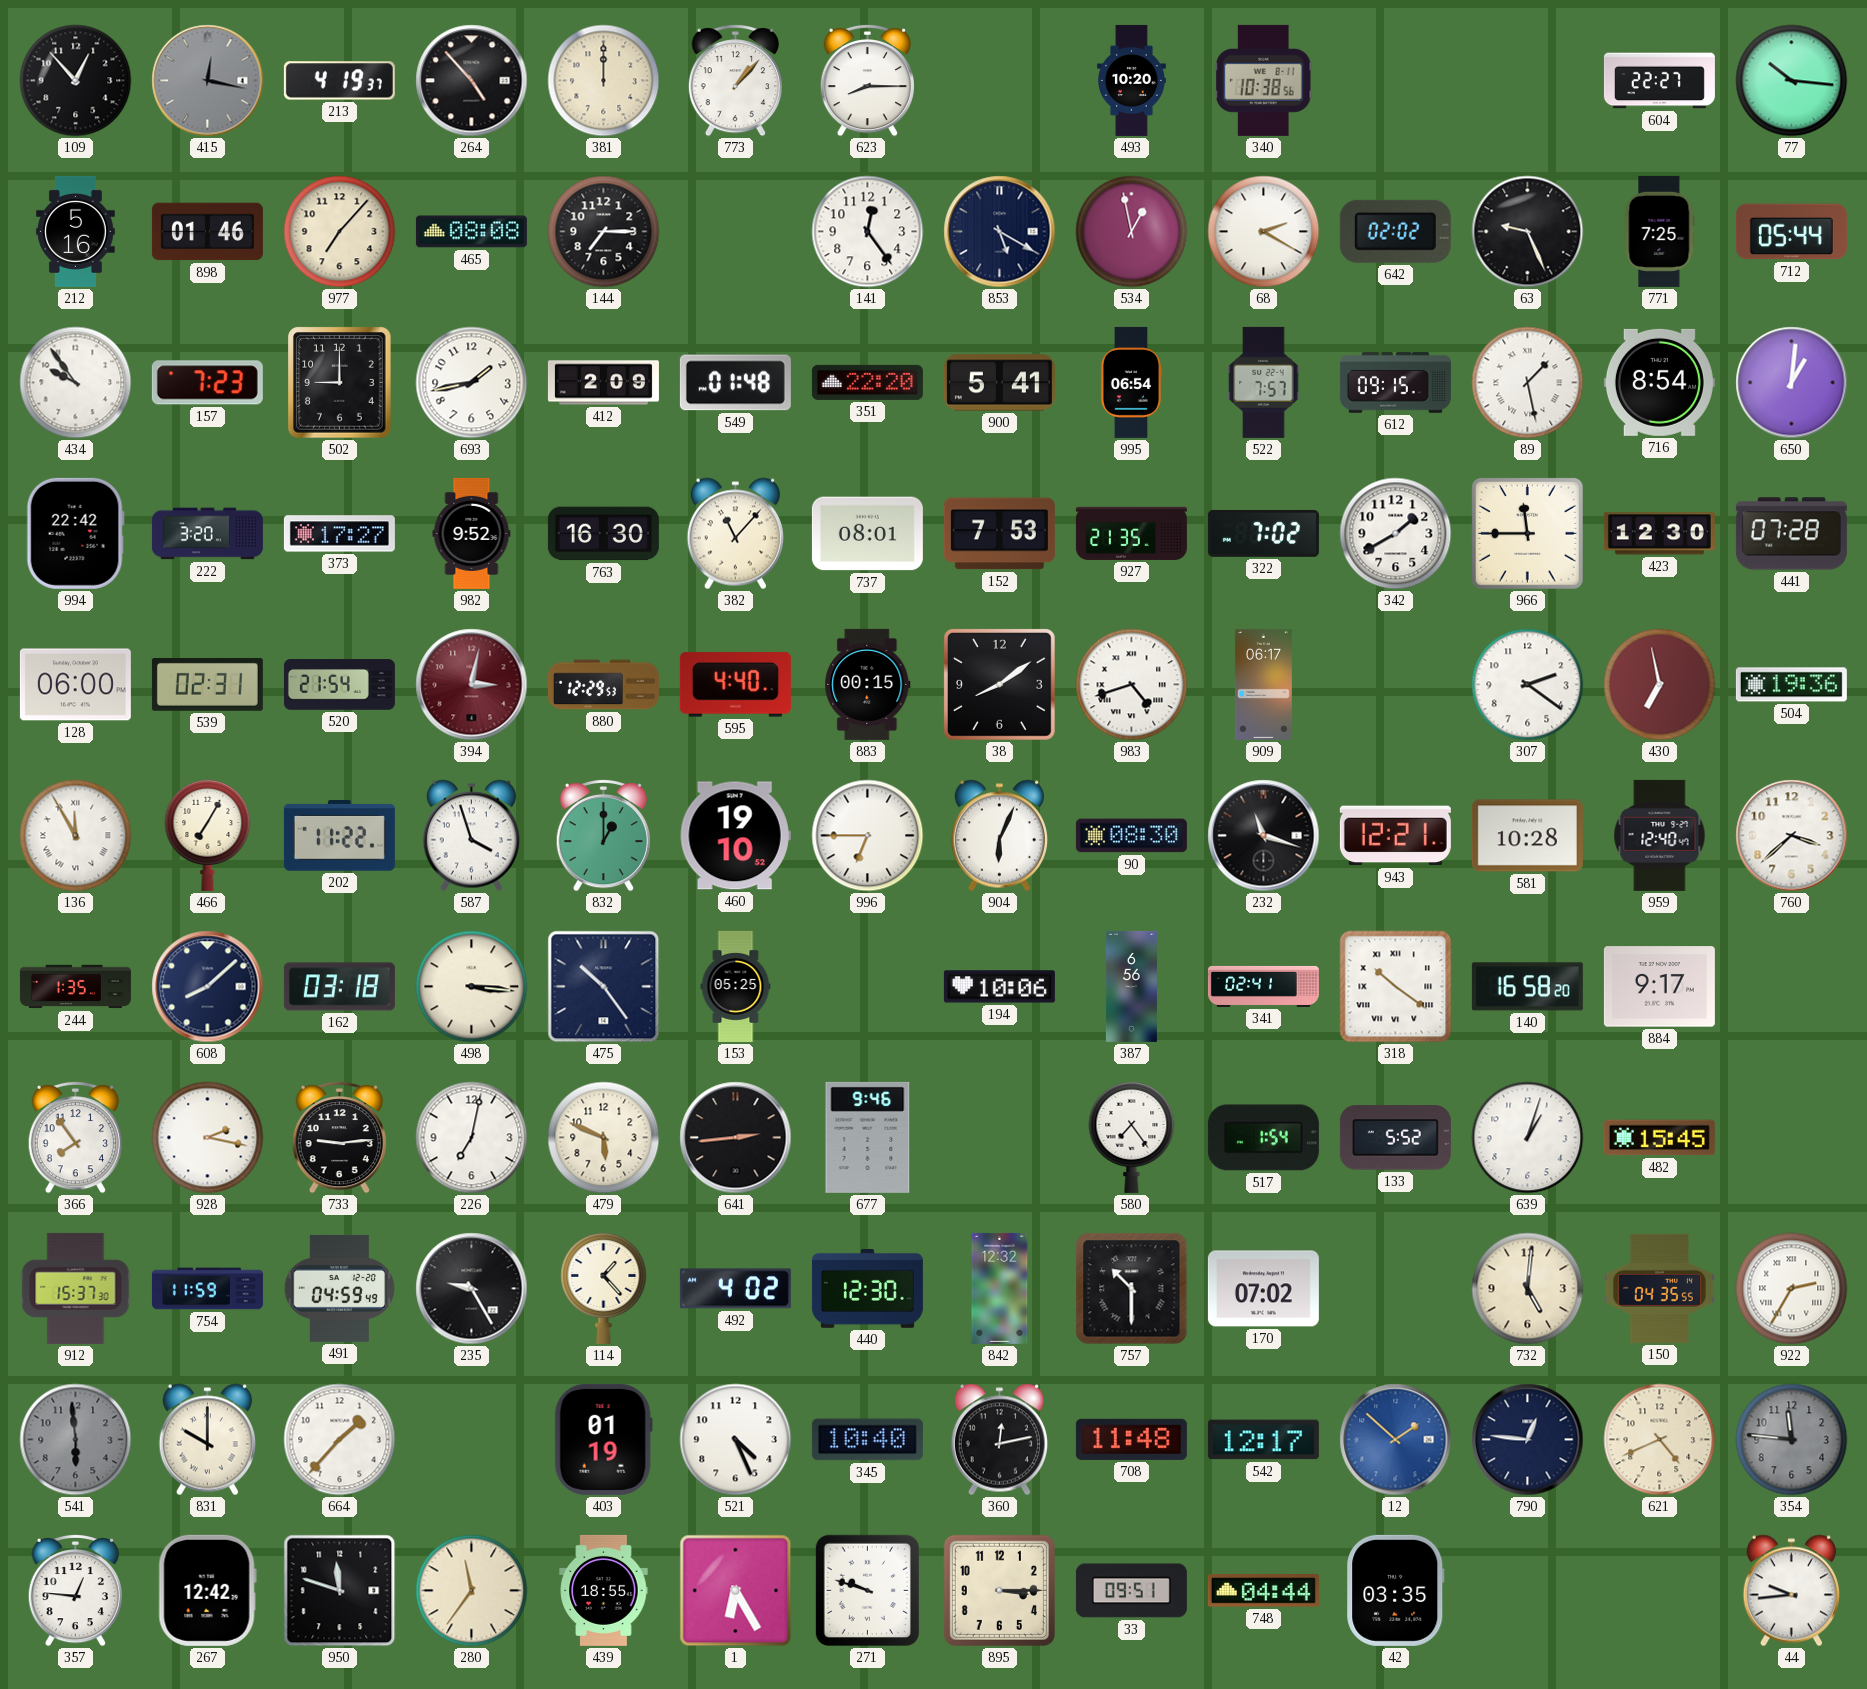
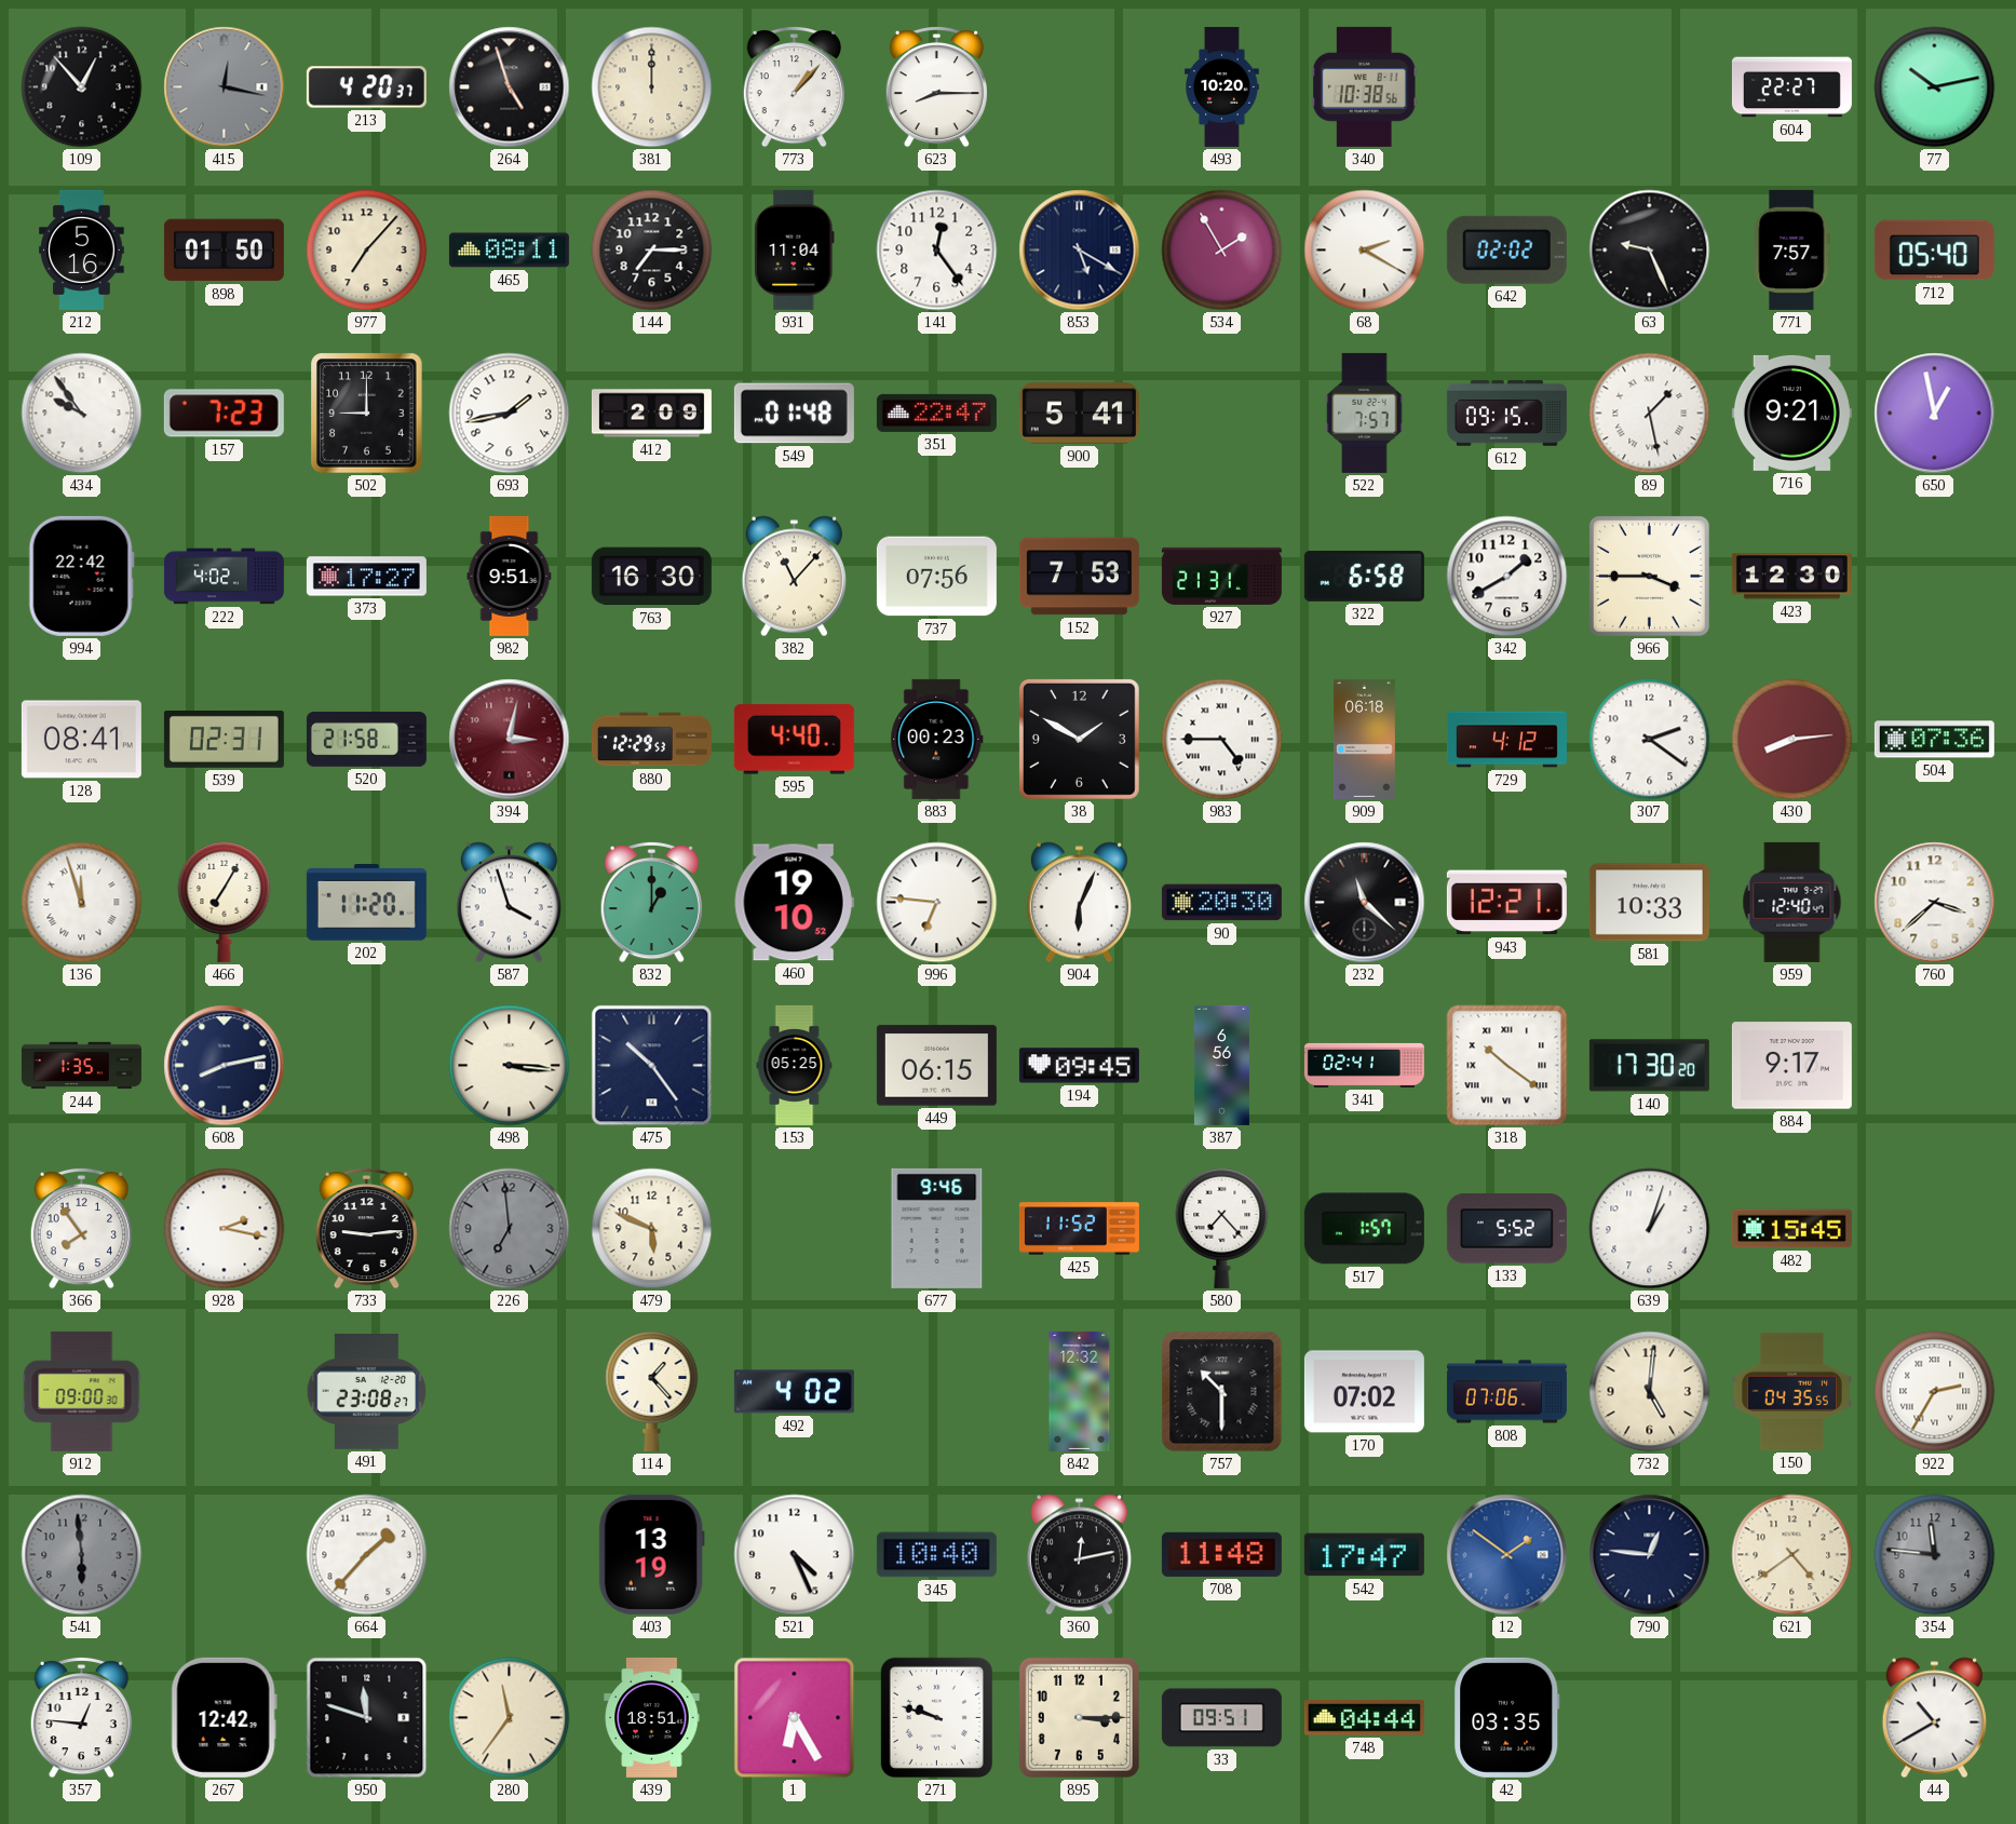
213: 4:19 -> 4:20
264: 4:53 -> 4:57
77: 10:16 -> 10:13
898: 01:46 -> 01:50
465: 08:08 -> 08:11
931: none -> 11:04
534: 12:58 -> 1:55
771: 7:25 -> 7:57
712: 05:44 -> 05:40
351: 22:20 -> 22:47
995: 06:54 -> none
716: 8:54 -> 9:21
650: 1:01 -> 12:58
222: 3:20 -> 4:02
982: 9:52 -> 9:51
737: 08:01 -> 07:56
927: 21:35 -> 21:31
322: 7:02 -> 6:58
966: 11:45 -> 3:45
441: 07:28 -> none
128: 06:00 -> 08:41
520: 21:54 -> 21:58
883: 00:15 -> 00:23
38: 8:09 -> 1:50
983: 4:42 -> 4:45
909: 06:17 -> 06:18
729: none -> 4:12
430: 6:58 -> 8:14
504: 19:36 -> 07:36
136: 11:55 -> 11:57
202: 11:22 -> 11:20
996: 6:45 -> 6:46
90: 08:30 -> 20:30
232: 11:18 -> 11:22
581: 10:28 -> 10:33
608: 8:08 -> 8:13
162: 03:18 -> none
449: none -> 06:15
194: 10:06 -> 09:45
140: 16:58 -> 17:30
226: 7:02 -> 6:59
226 dial: white -> grey
641: 2:44 -> none
425: none -> 11:52
580: 7:24 -> 7:23
517: 1:54 -> 1:57
912: 15:37 -> 09:00
754: 11:59 -> none
491: 04:59 -> 23:08
235: 9:25 -> none
440: 12:30 -> none
808: none -> 07:06
831: 10:00 -> none
403: 01:19 -> 13:19
542: 12:17 -> 17:47
12: 1:52 -> 1:51
621: 4:41 -> 4:39
439: 18:55 -> 18:51
44: 9:44 -> 10:40
